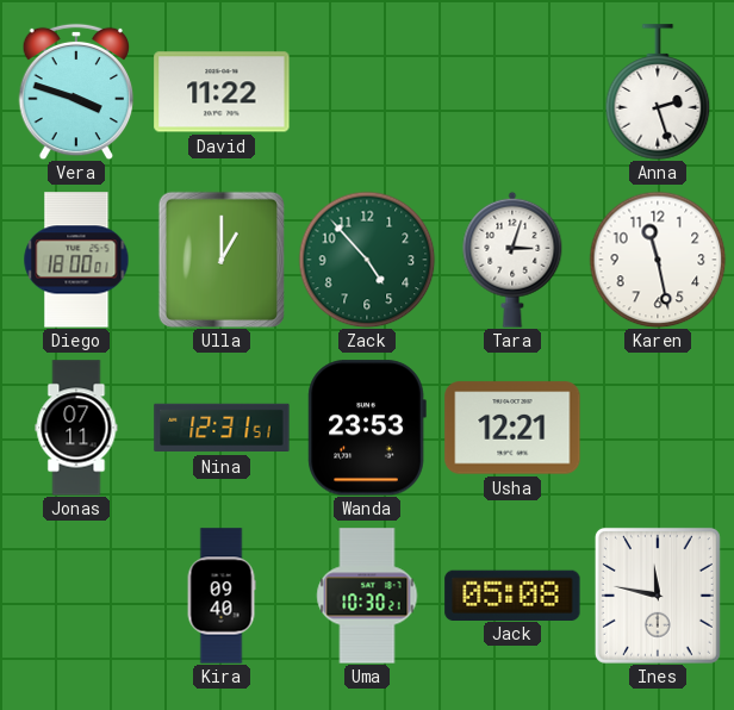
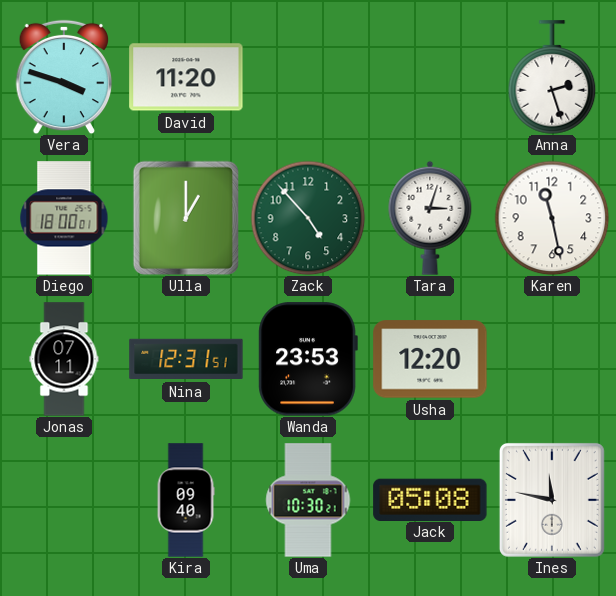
David: 11:22 -> 11:20
Usha: 12:21 -> 12:20
